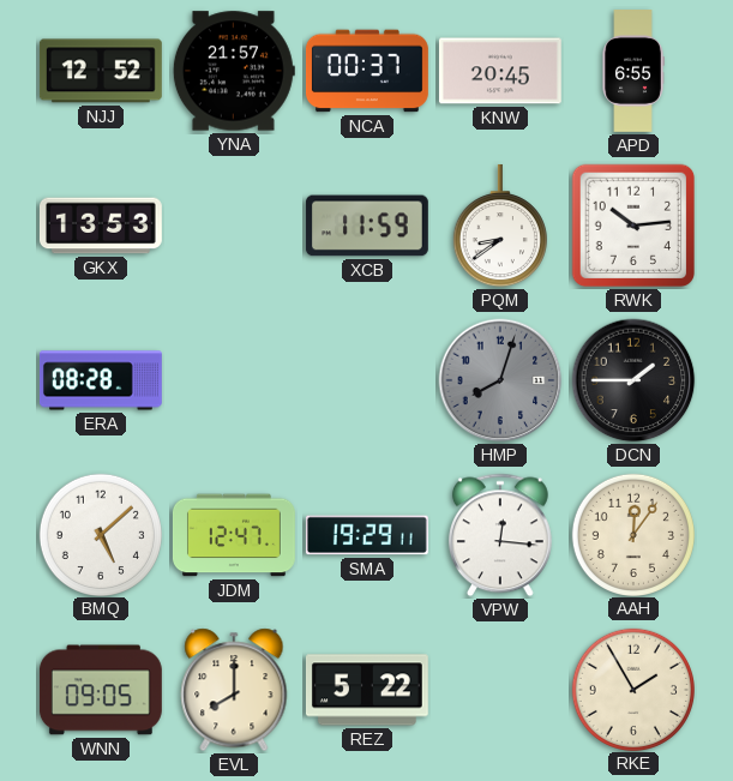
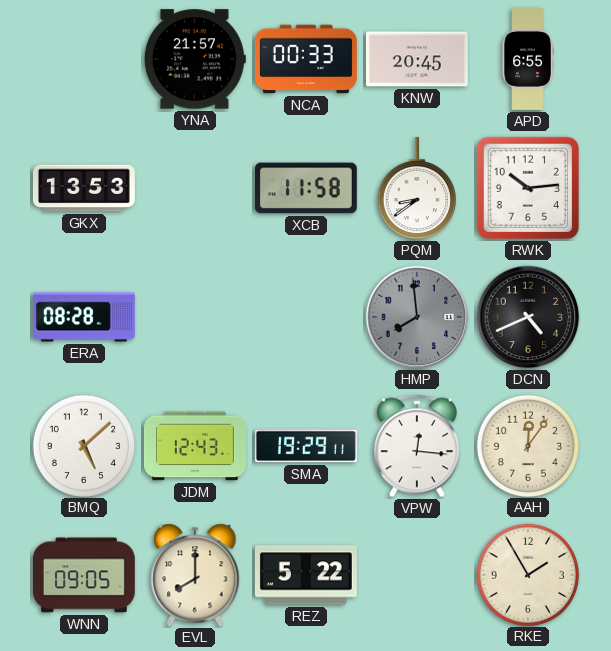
NJJ: 12:52 -> none
NCA: 00:37 -> 00:33
XCB: 11:59 -> 11:58
HMP: 8:03 -> 7:59
DCN: 1:45 -> 4:41
JDM: 12:47 -> 12:43
